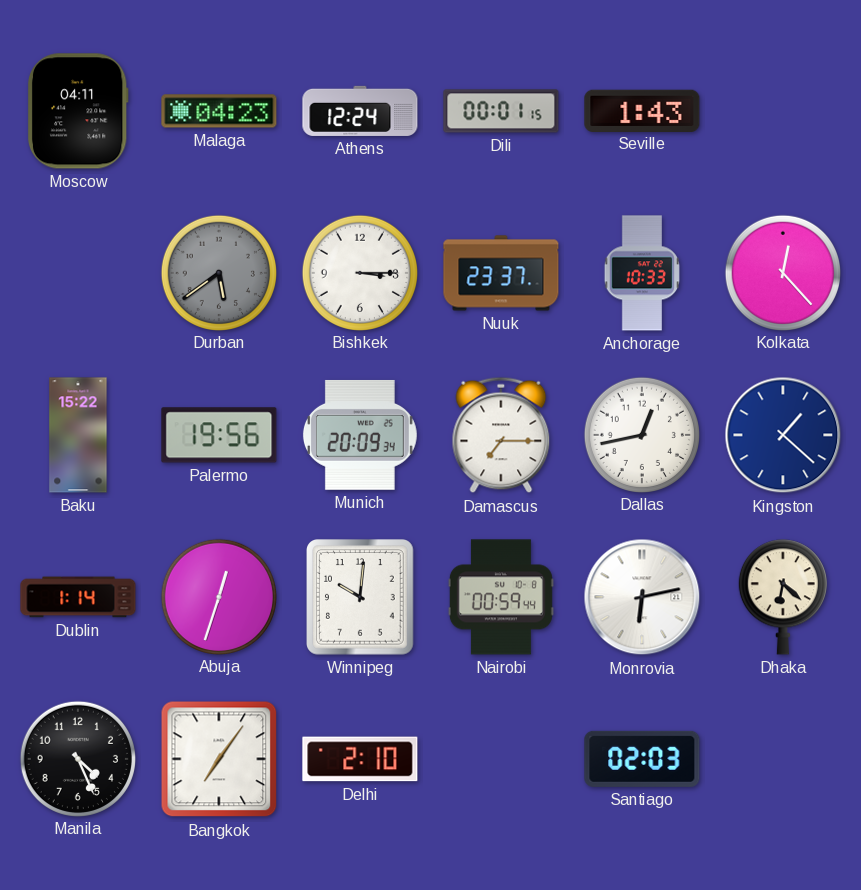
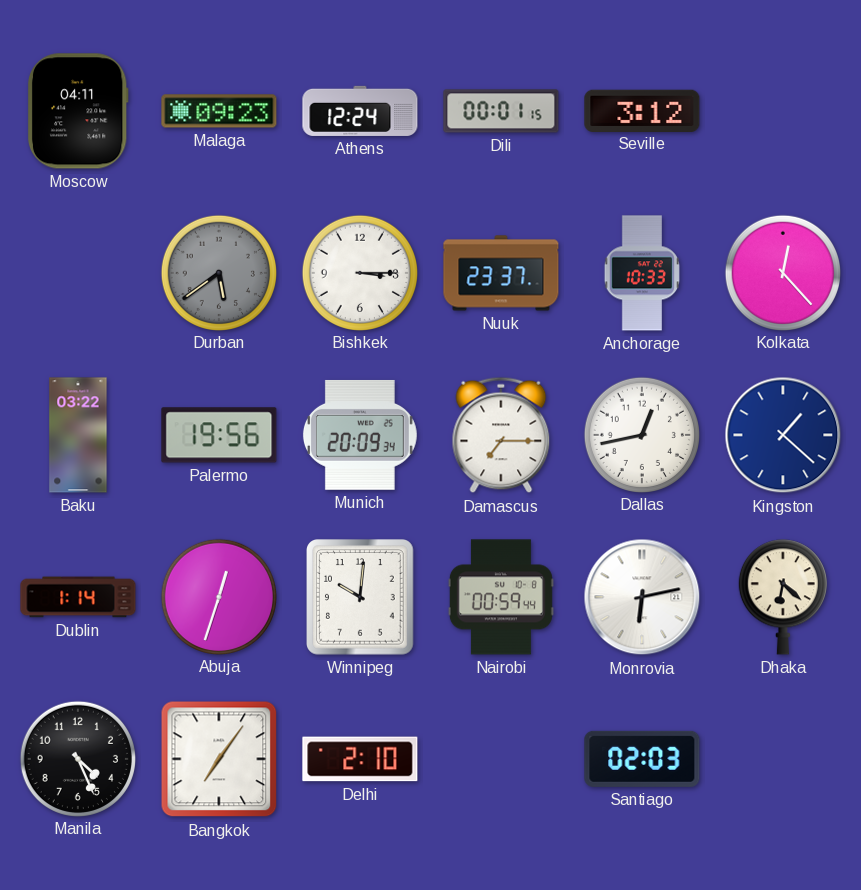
Malaga: 04:23 -> 09:23
Seville: 1:43 -> 3:12
Baku: 15:22 -> 03:22
